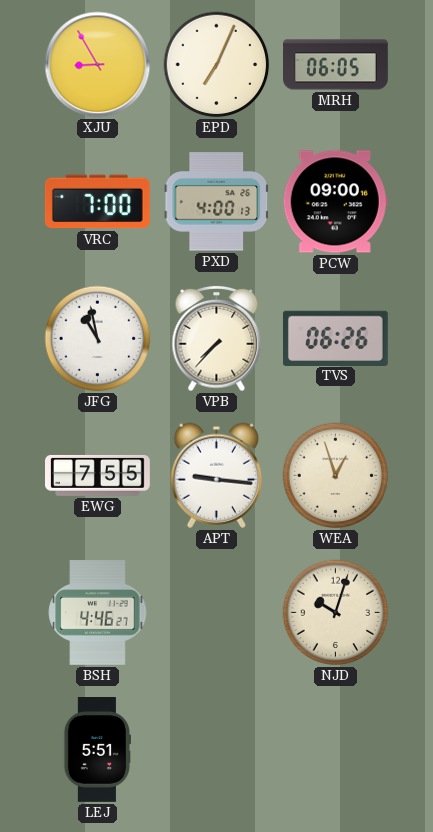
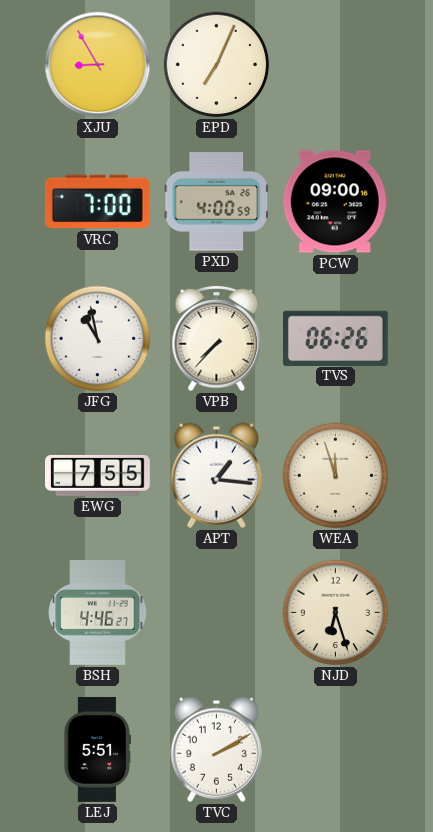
MRH: 06:05 -> none
PXD: 4:00:13 -> 4:00:59
APT: 9:16 -> 1:16
WEA: 12:57 -> 11:57
NJD: 10:03 -> 6:27
TVC: none -> 2:10
